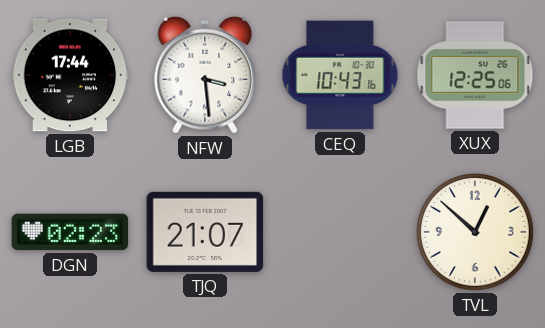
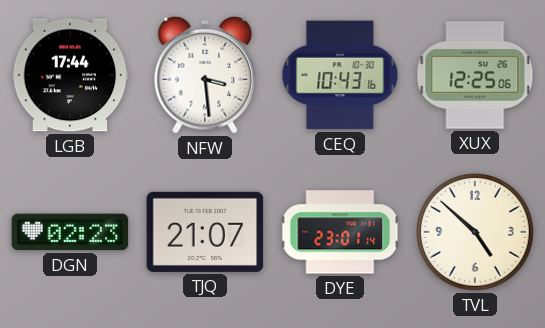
DYE: none -> 23:01
TVL: 12:52 -> 4:52
